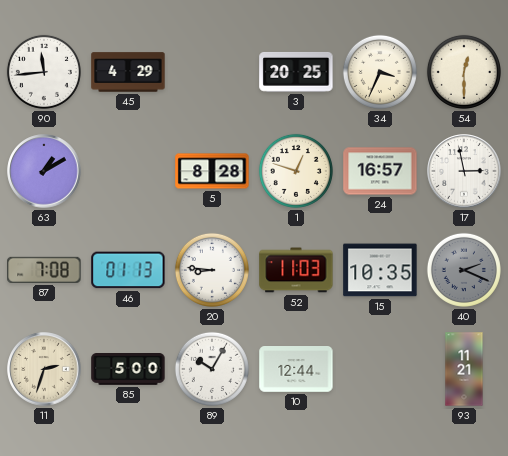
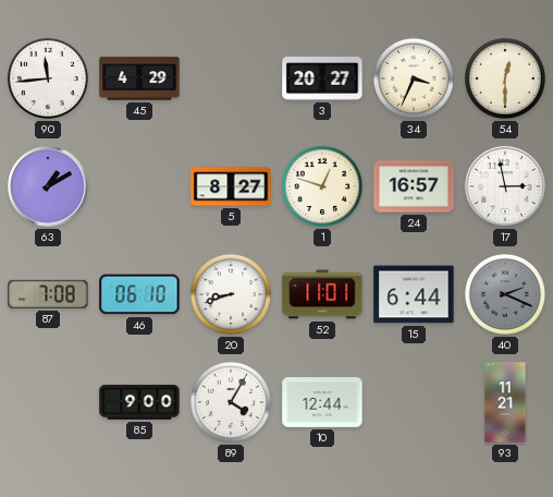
3: 20:25 -> 20:27
5: 8:28 -> 8:27
46: 01:13 -> 06:10
20: 8:46 -> 8:42
52: 11:03 -> 11:01
15: 10:35 -> 6:44
11: 2:33 -> none
85: 5:00 -> 9:00
89: 10:05 -> 4:05
